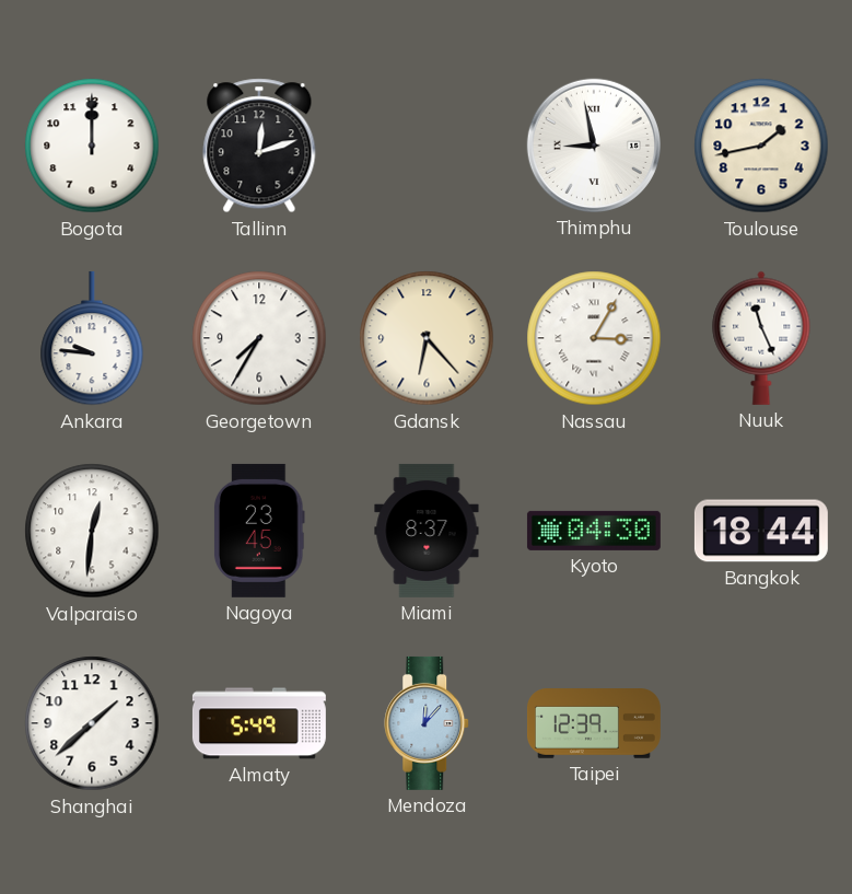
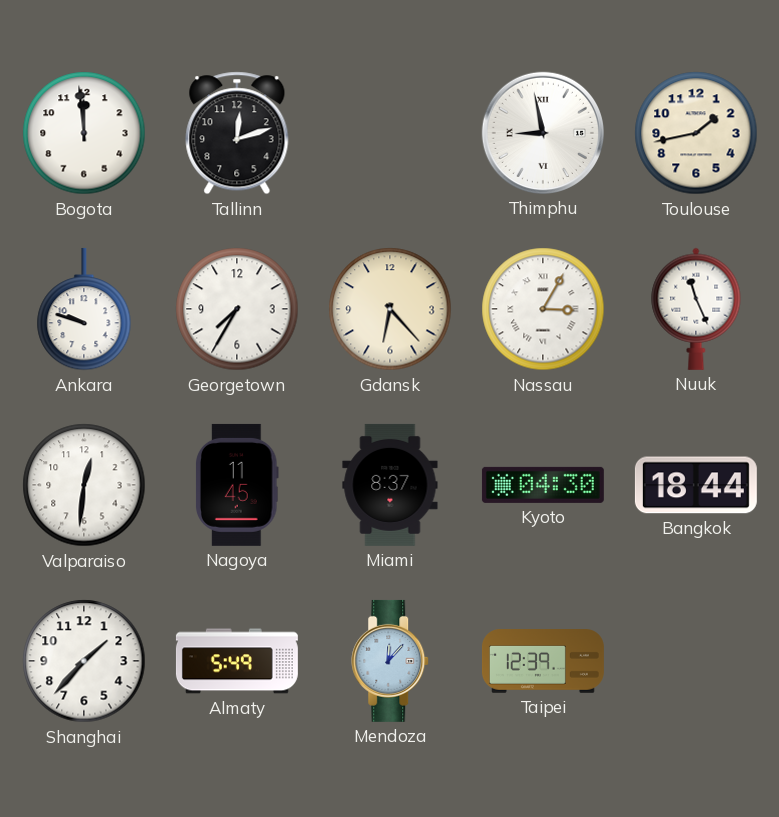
Bogota: 12:00 -> 11:59
Ankara: 9:46 -> 9:48
Nagoya: 23:45 -> 11:45
Shanghai: 1:38 -> 1:37
